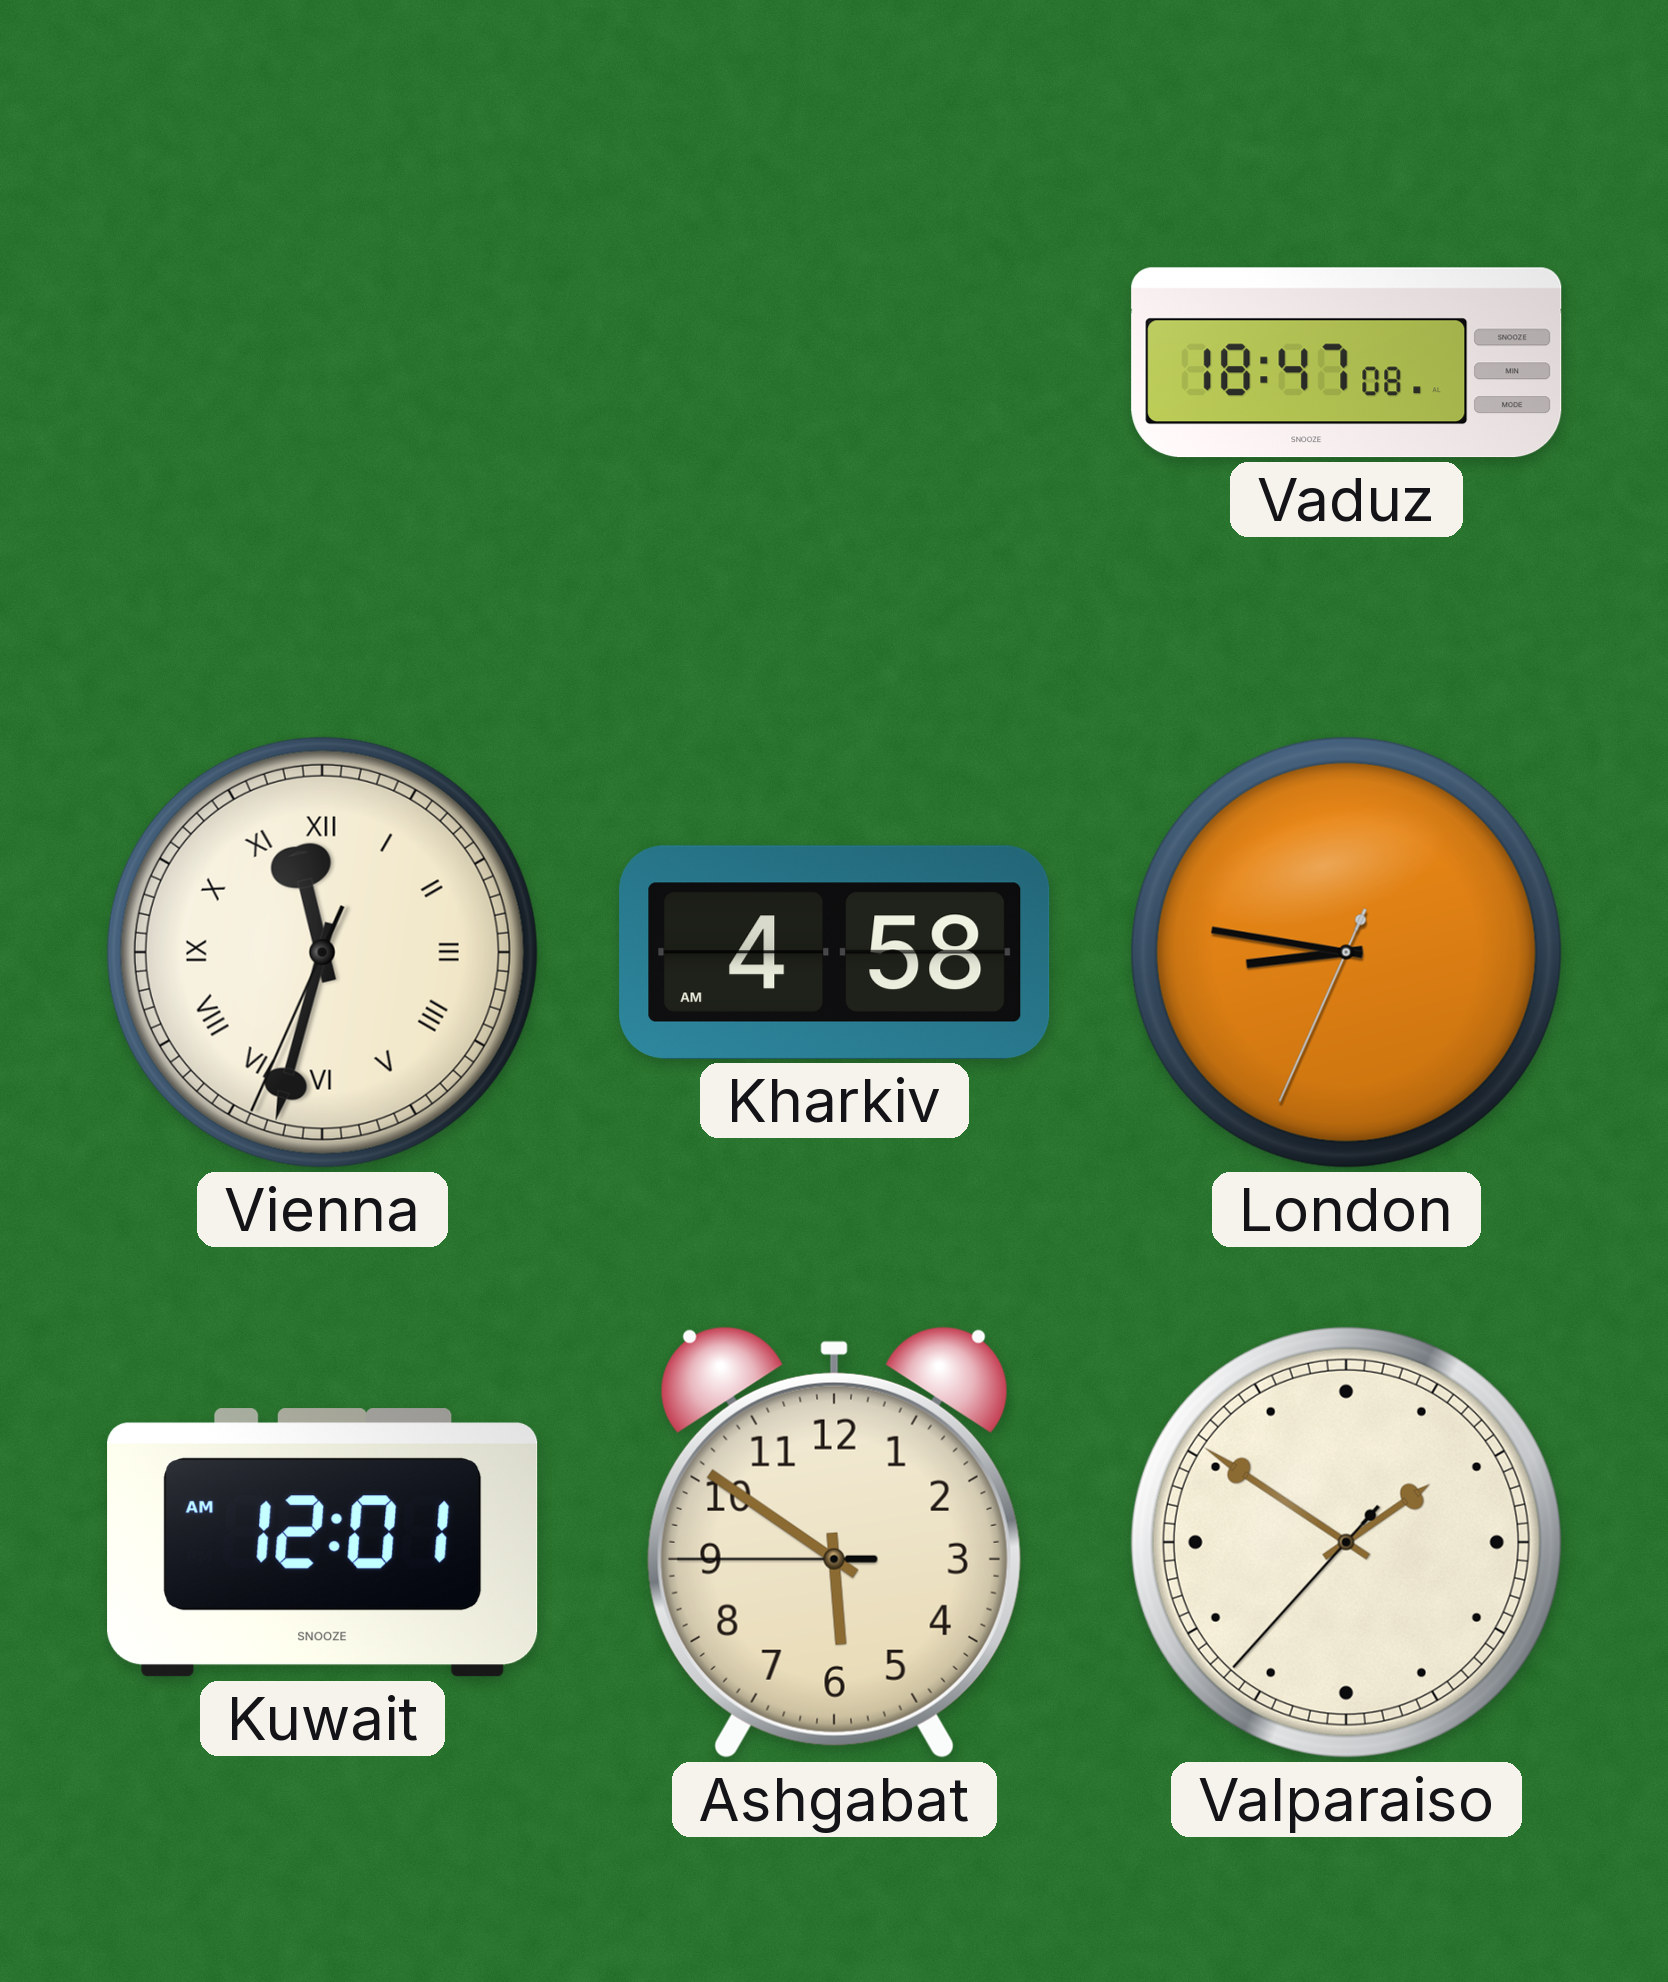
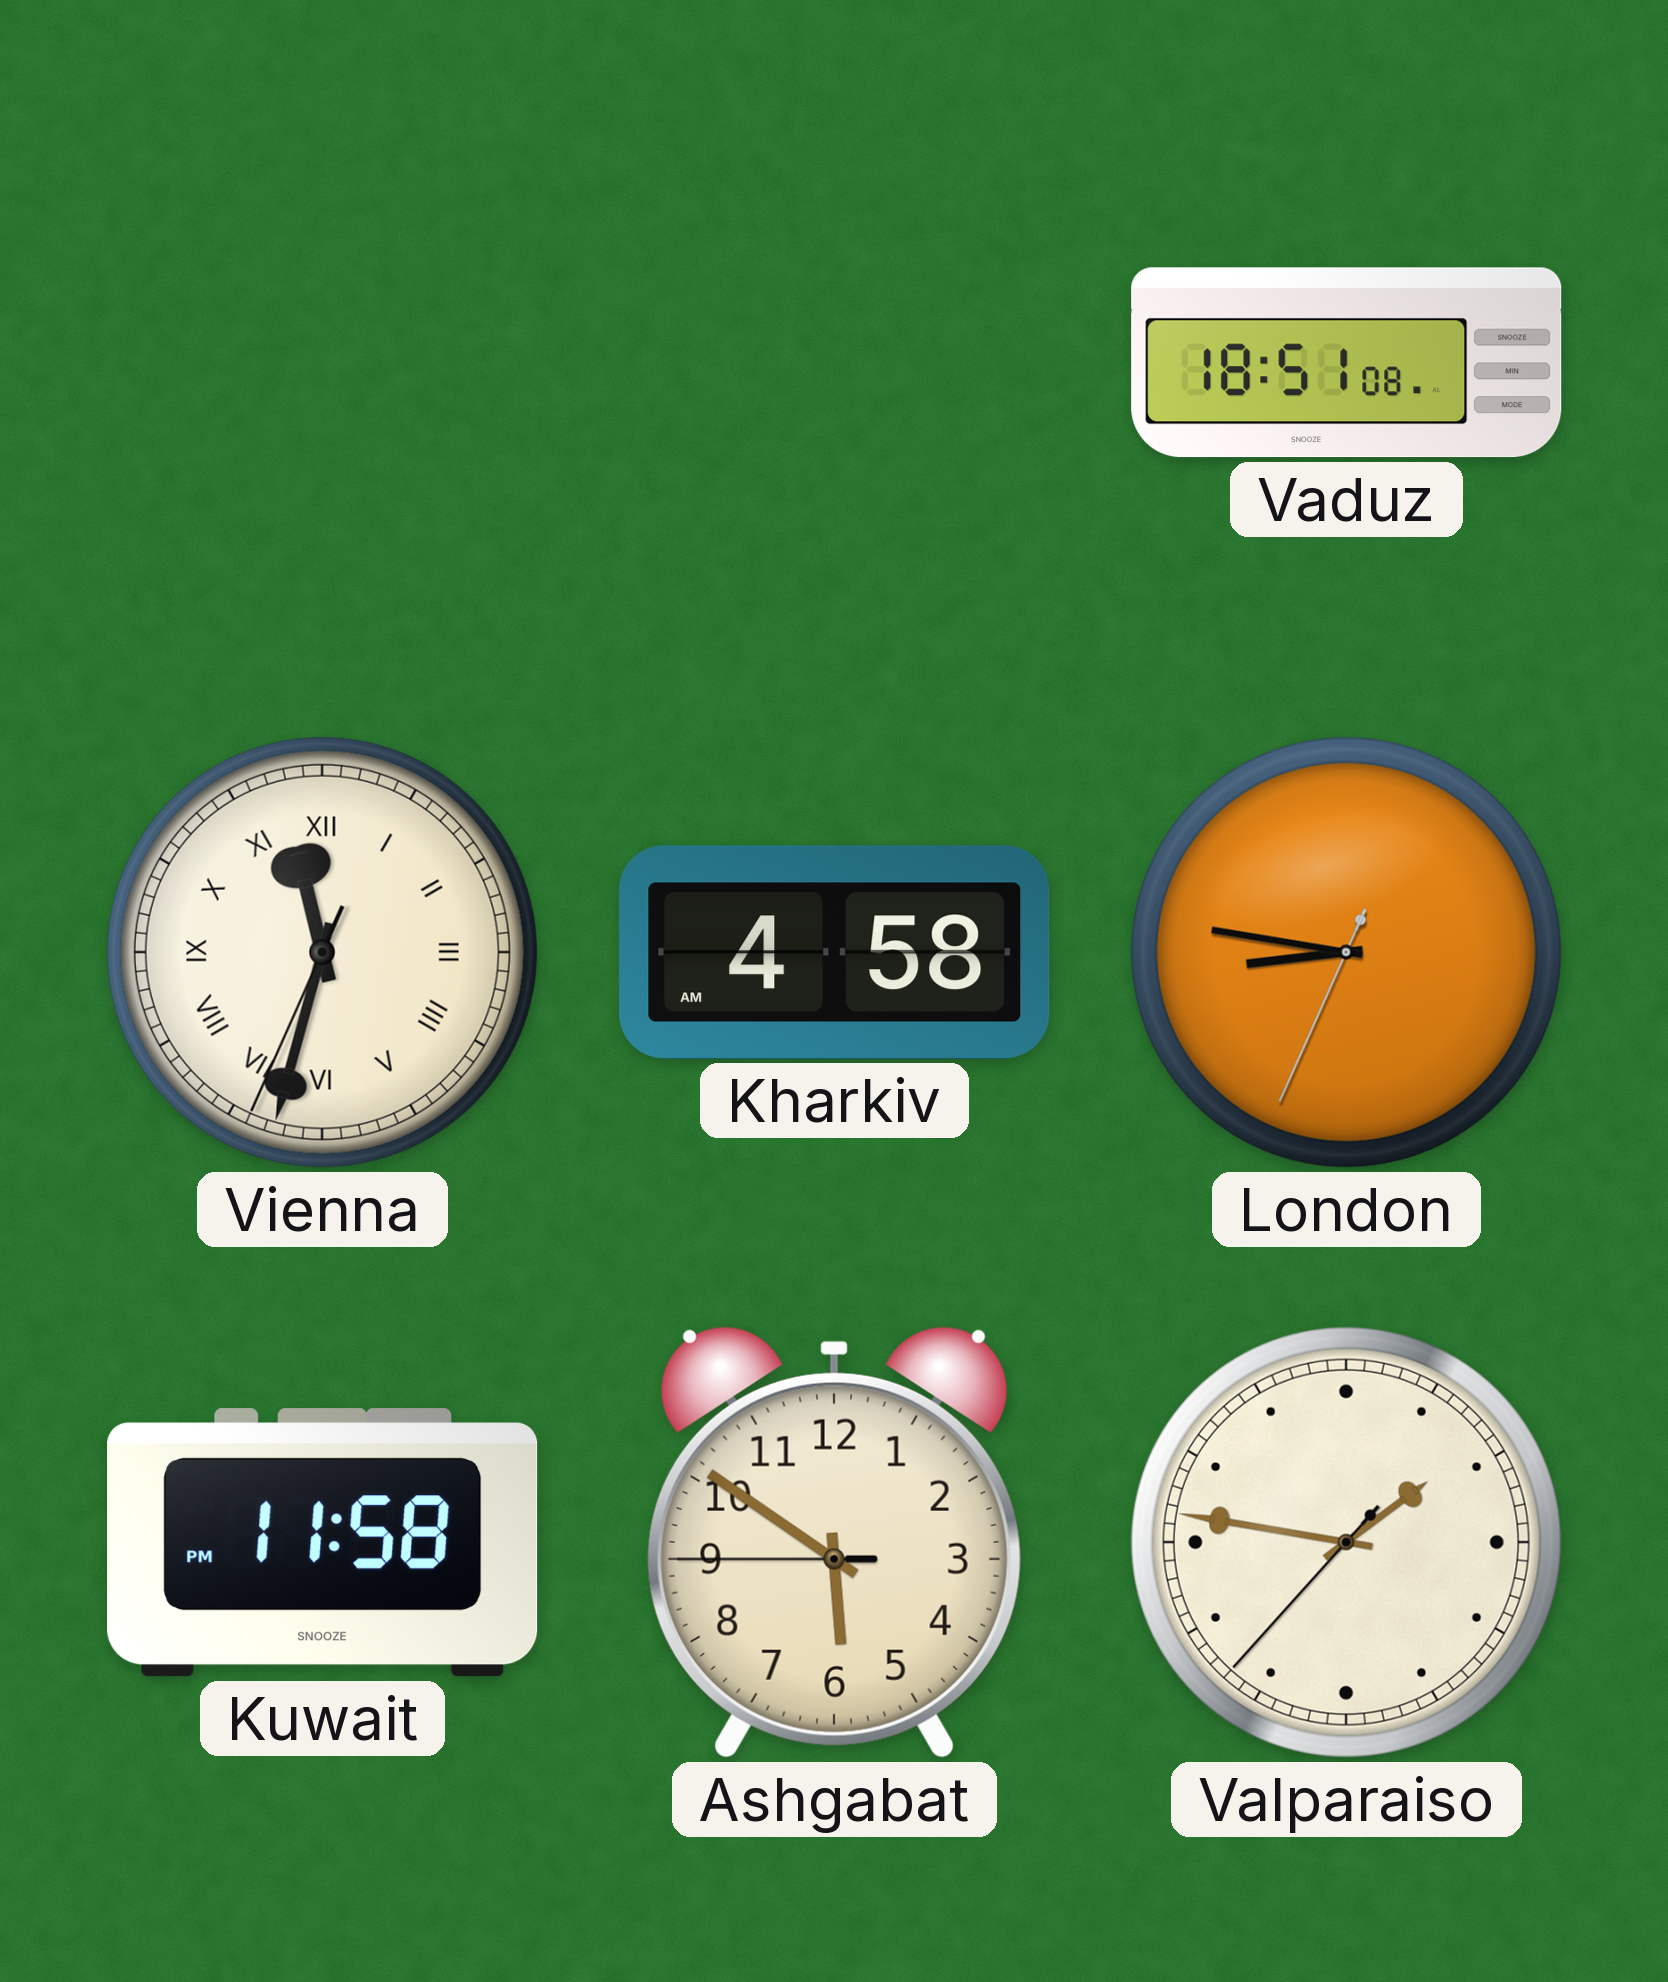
Vaduz: 18:47 -> 18:51
Kuwait: 12:01 -> 11:58
Valparaiso: 1:50 -> 1:46
